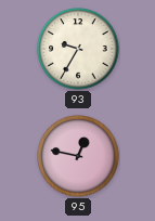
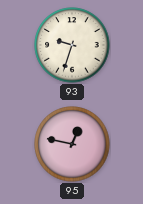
93: 9:35 -> 9:33
